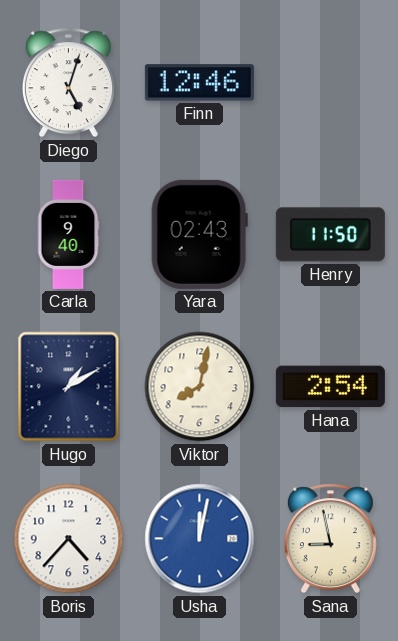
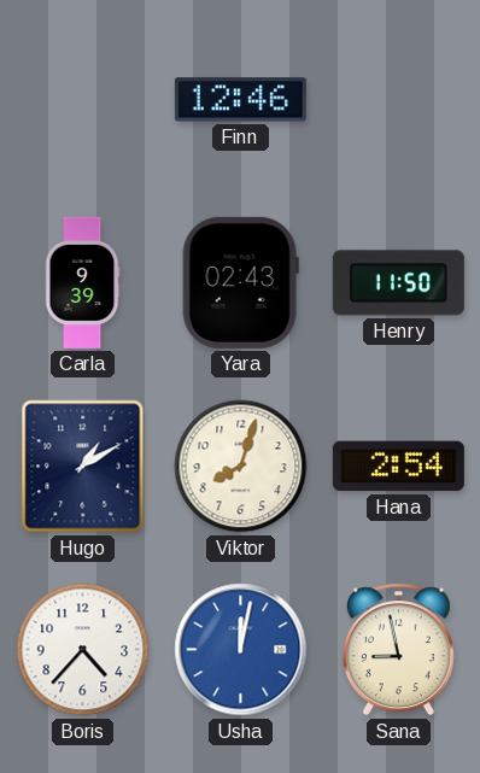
Diego: 5:03 -> none
Carla: 9:40 -> 9:39
Viktor: 8:02 -> 8:03
